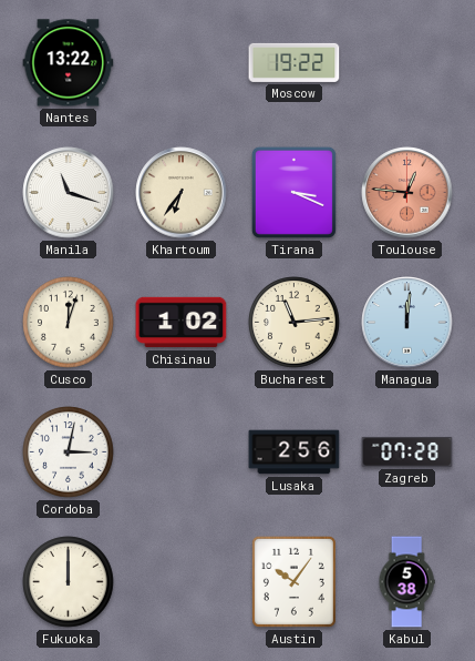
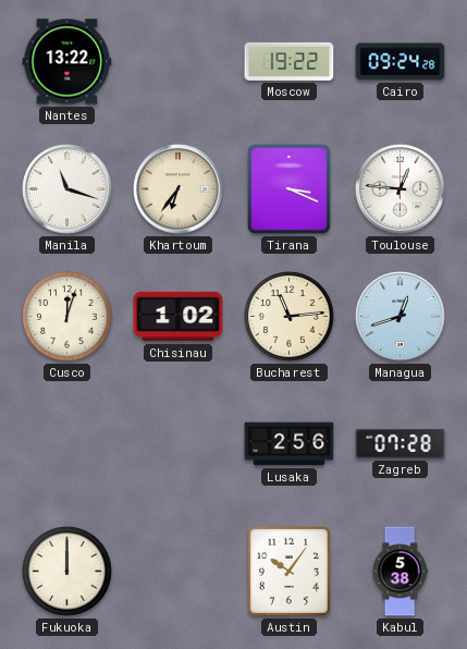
Cairo: none -> 09:24
Toulouse dial: salmon -> white
Managua: 12:01 -> 12:42
Cordoba: 3:02 -> none
